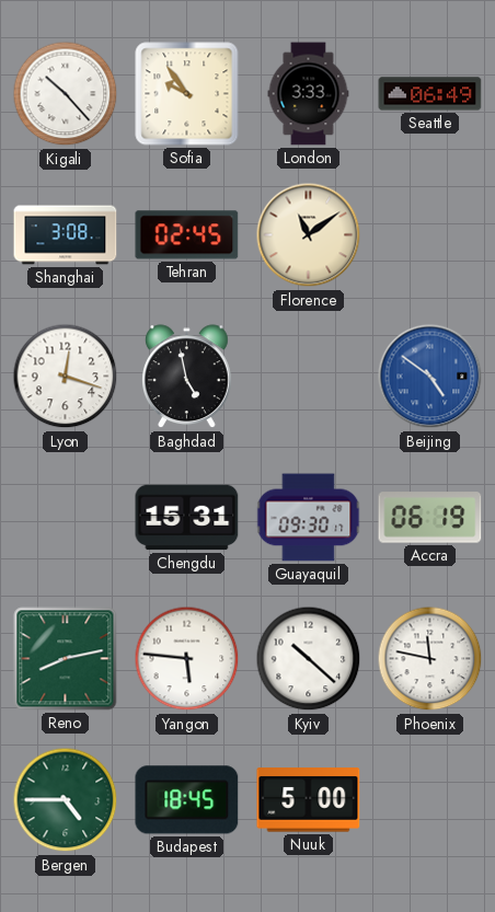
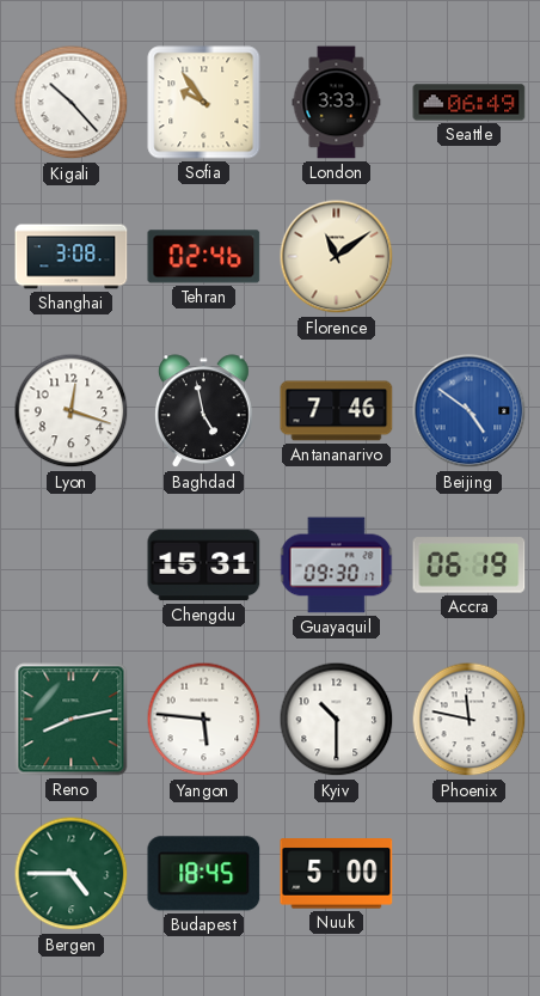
Tehran: 02:45 -> 02:46
Antananarivo: none -> 7:46
Kyiv: 10:22 -> 10:30
